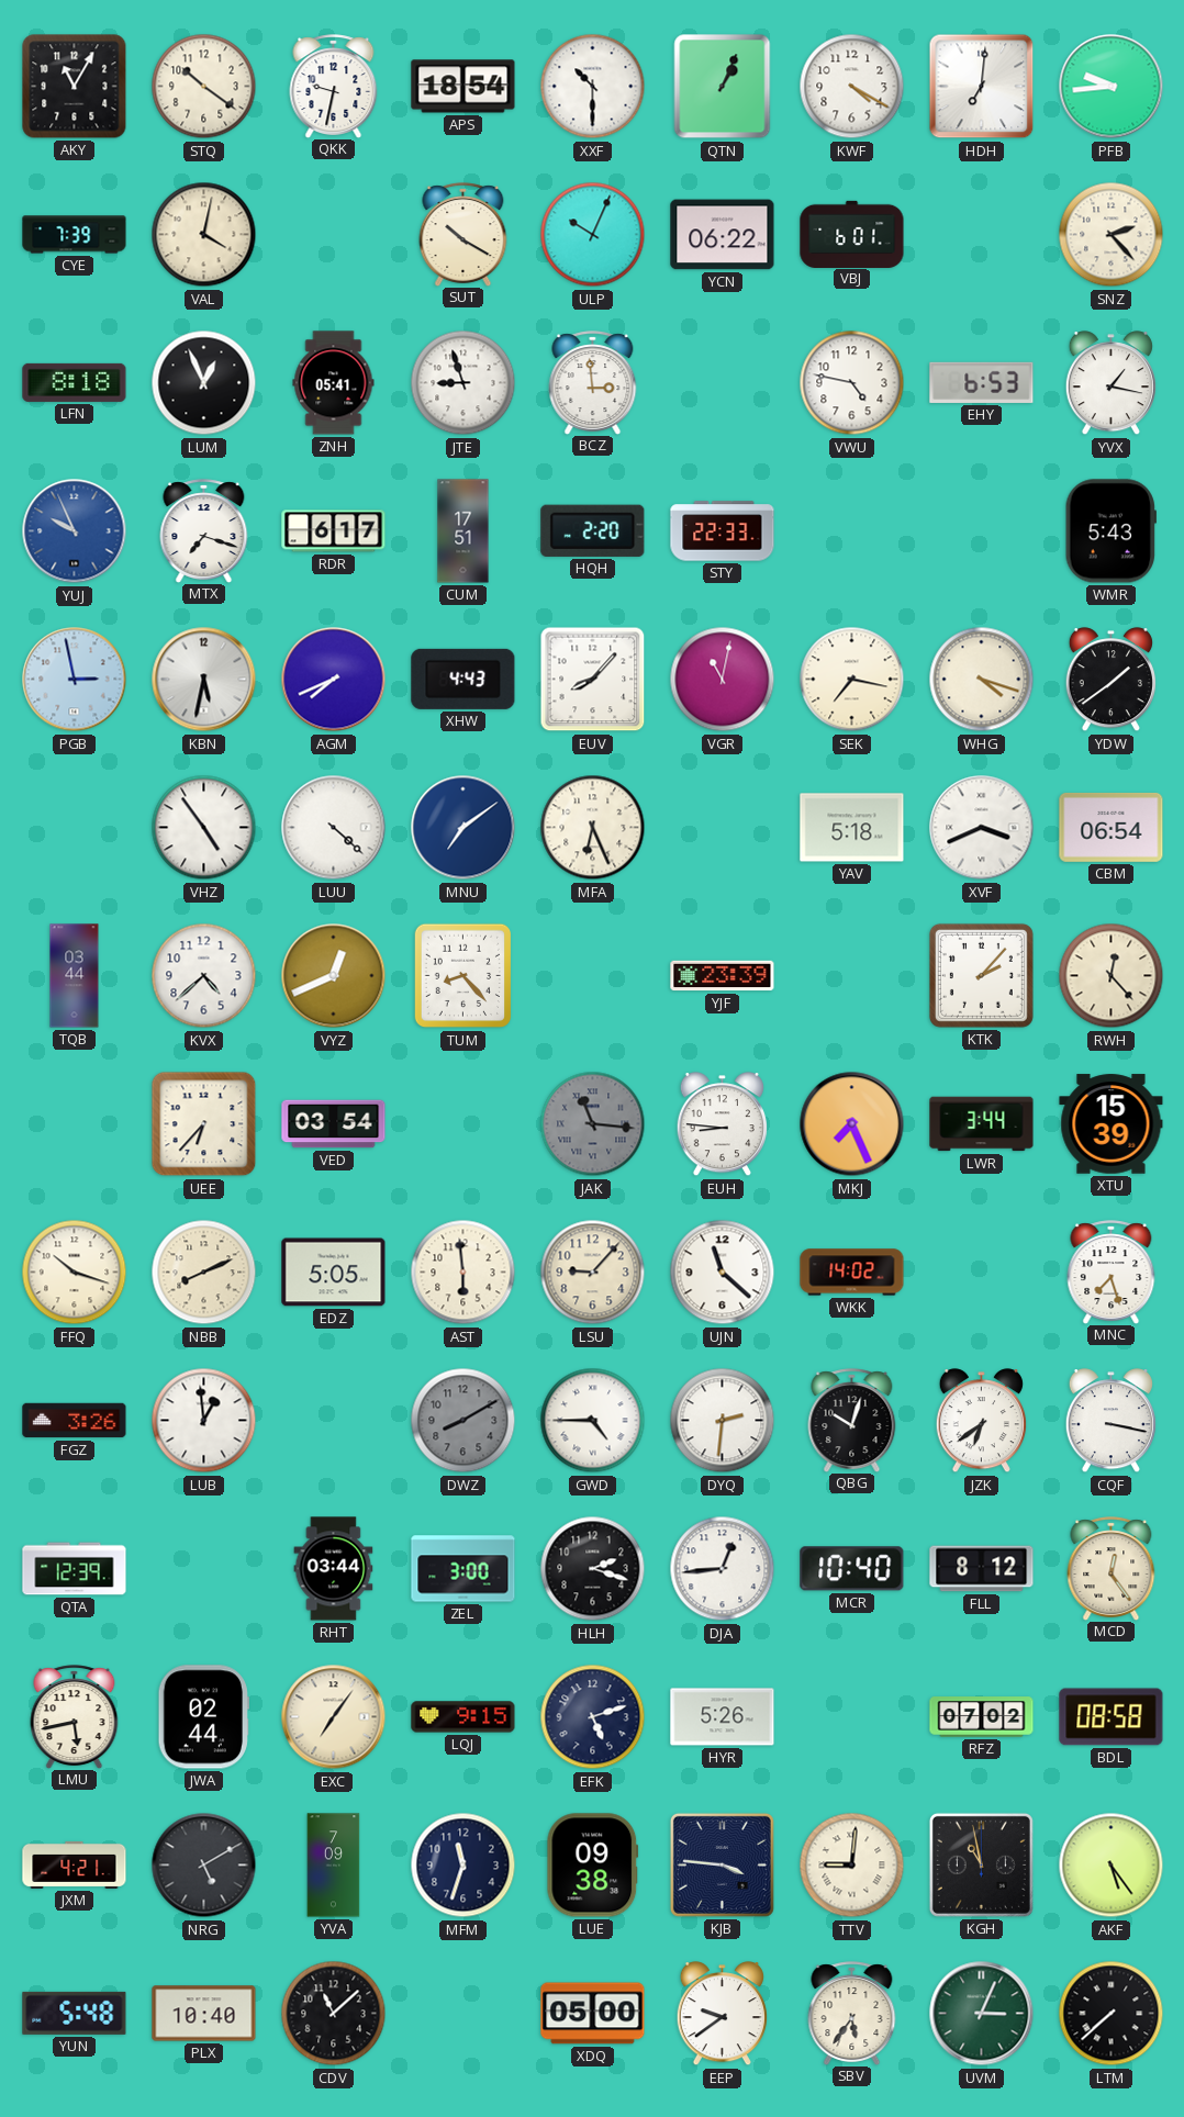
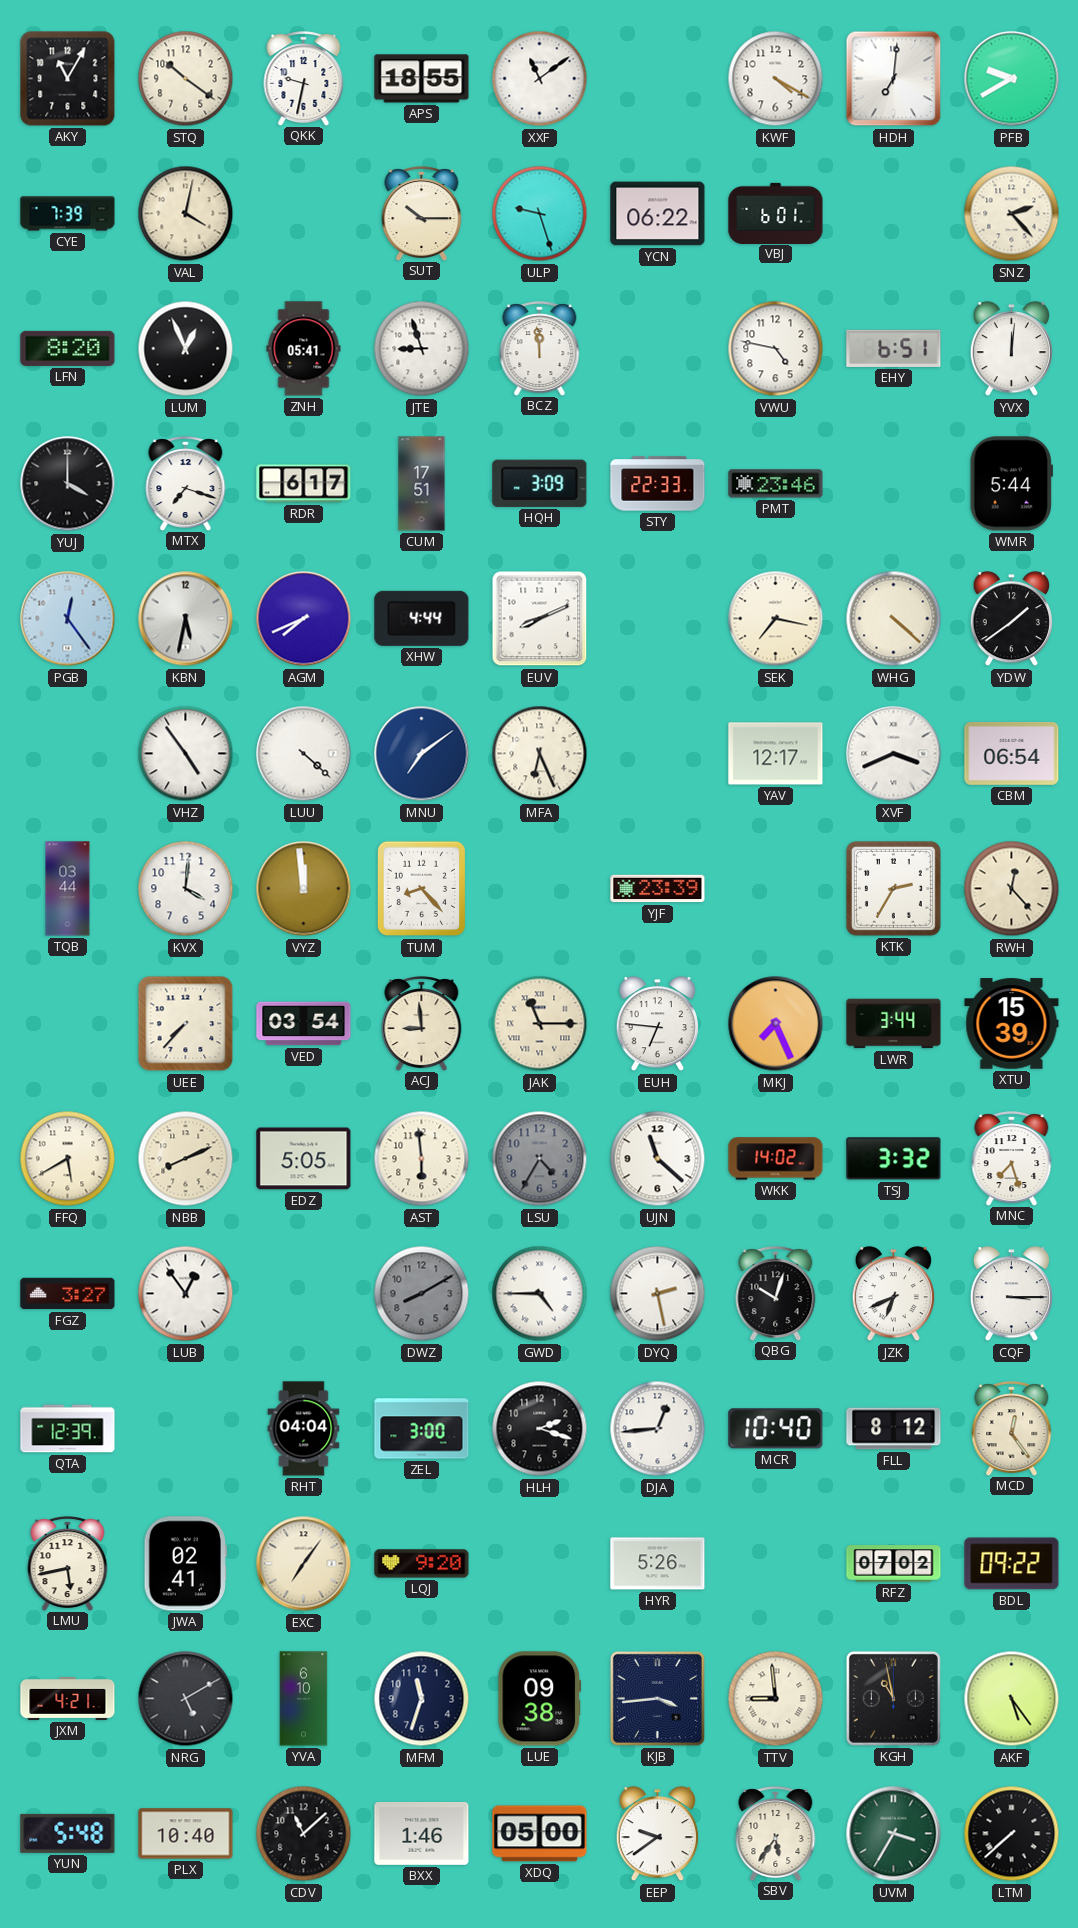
APS: 18:54 -> 18:55
XXF: 10:30 -> 11:09
QTN: 1:04 -> none
PFB: 9:44 -> 9:40
SUT: 10:20 -> 10:15
ULP: 10:04 -> 9:27
LFN: 8:18 -> 8:20
BCZ: 2:59 -> 11:59
EHY: 6:53 -> 6:51
YVX: 1:17 -> 12:01
YUJ: 9:56 -> 4:00
YUJ dial: blue -> black
HQH: 2:20 -> 3:09
PMT: none -> 23:46
WMR: 5:43 -> 5:44
PGB: 2:58 -> 12:24
XHW: 4:43 -> 4:44
EUV: 8:07 -> 8:11
VGR: 11:02 -> none
WHG: 4:18 -> 4:22
YAV: 5:18 -> 12:17
KVX: 4:38 -> 4:01
VYZ: 12:41 -> 11:59
KTK: 2:07 -> 2:35
UEE: 6:37 -> 7:37
ACJ: none -> 8:59
JAK: 11:16 -> 11:15
JAK dial: grey -> cream
EUH: 8:46 -> 6:46
FFQ: 10:18 -> 5:40
LSU: 9:07 -> 4:35
LSU dial: cream -> grey
TSJ: none -> 3:32
FGZ: 3:26 -> 3:27
LUB: 12:59 -> 12:54
DYQ: 2:31 -> 2:28
JZK: 6:39 -> 6:41
CQF: 3:17 -> 3:15
RHT: 03:44 -> 04:04
JWA: 02:44 -> 02:41
LQJ: 9:15 -> 9:20
EFK: 5:12 -> none
BDL: 08:58 -> 09:22
YVA: 7:09 -> 6:10
KJB: 3:46 -> 3:44
TTV: 9:01 -> 8:59
BXX: none -> 1:46
UVM: 3:04 -> 3:35
